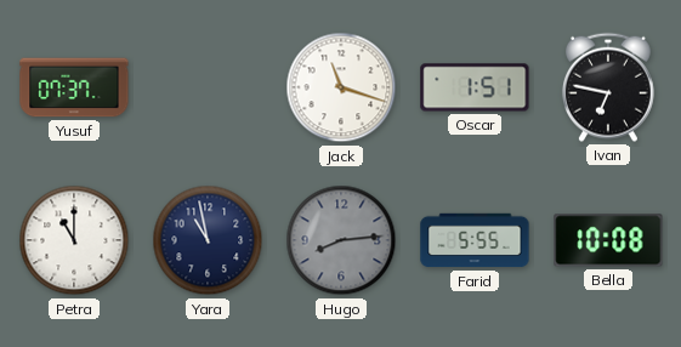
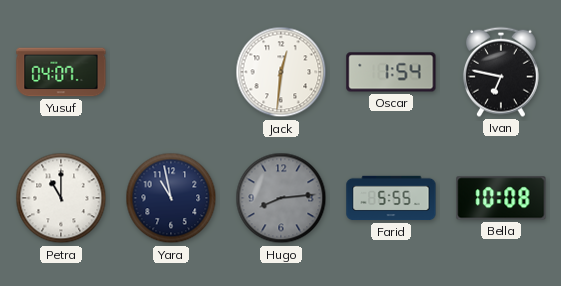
Yusuf: 07:37 -> 04:07
Jack: 11:18 -> 12:31
Oscar: 1:51 -> 1:54
